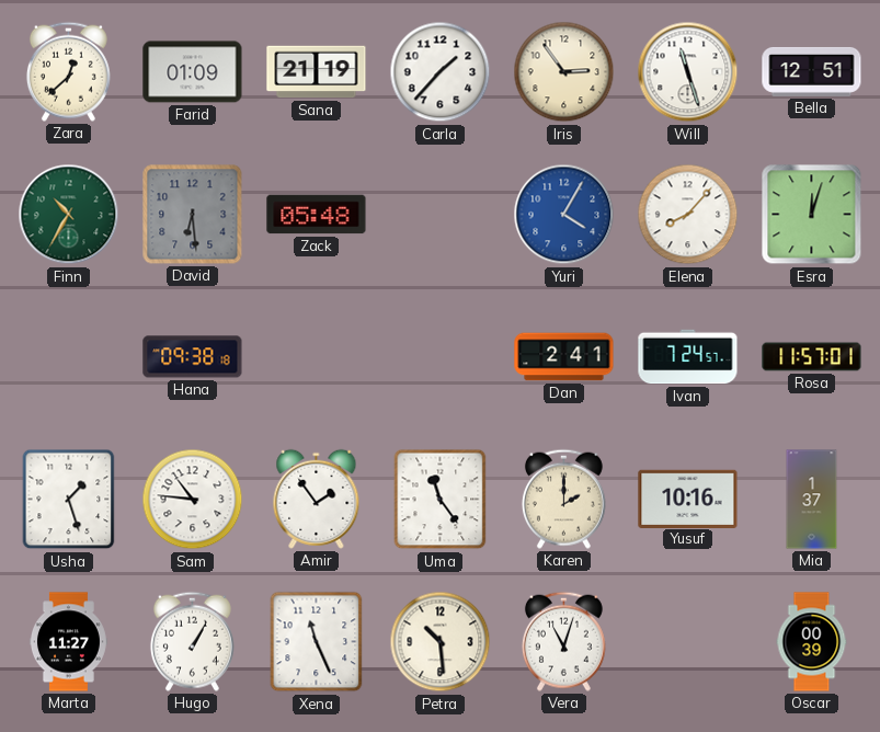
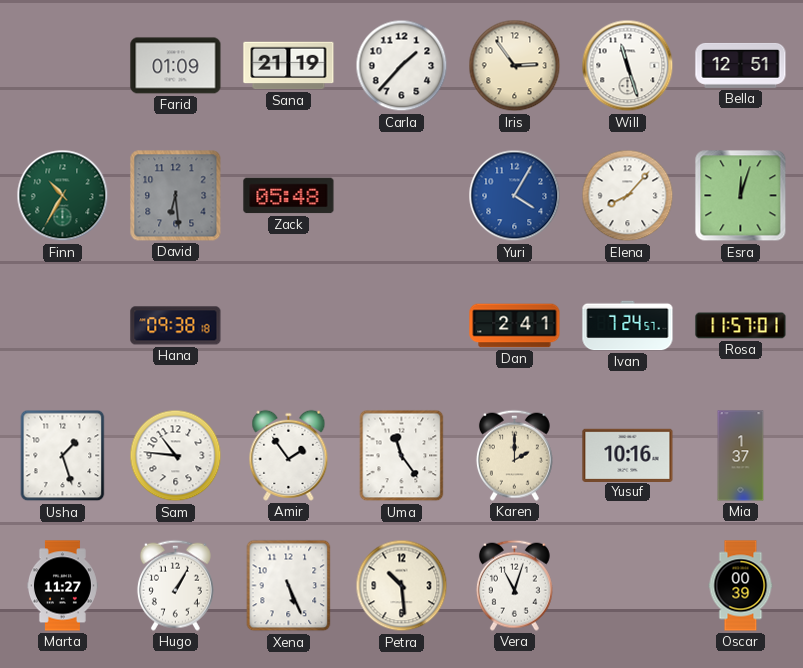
Zara: 12:38 -> none
Xena: 11:26 -> 5:26
